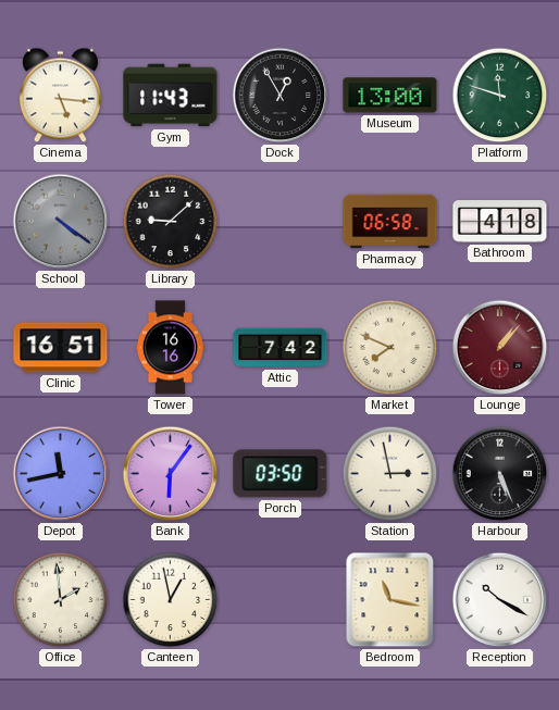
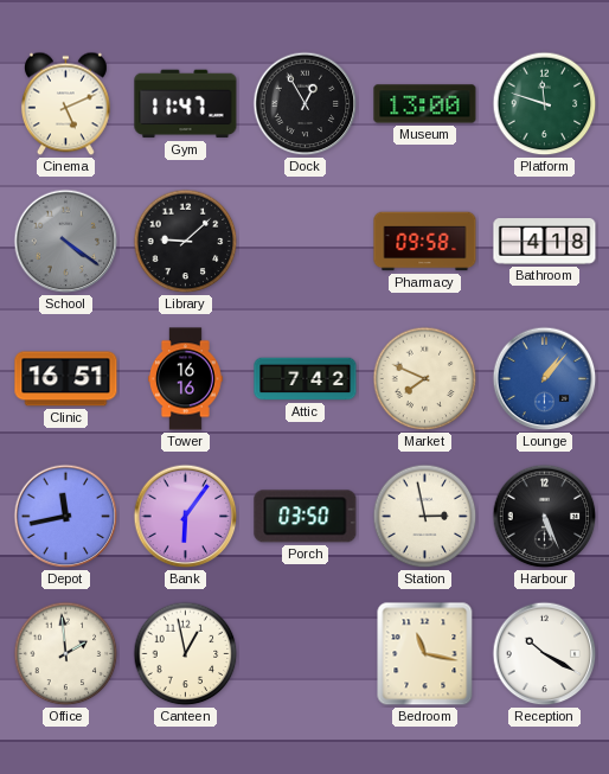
Cinema: 5:16 -> 5:11
Gym: 11:43 -> 11:47
Pharmacy: 06:58 -> 09:58
Lounge dial: burgundy -> blue
